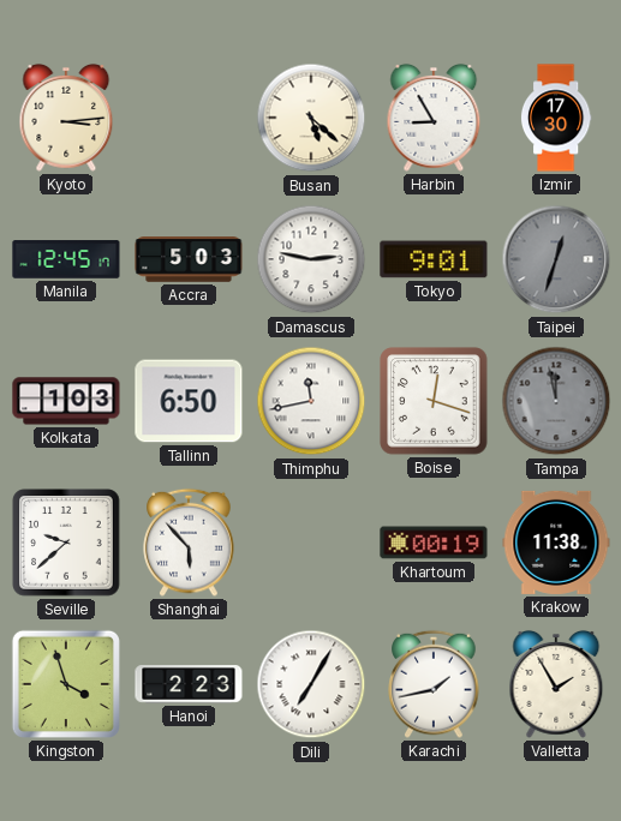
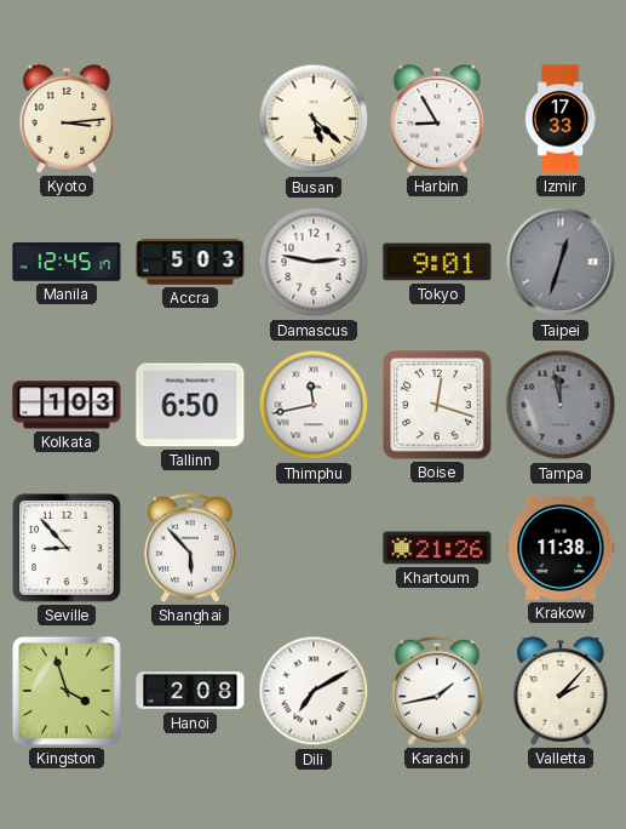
Izmir: 17:30 -> 17:33
Seville: 9:38 -> 8:53
Khartoum: 00:19 -> 21:26
Hanoi: 2:23 -> 2:08
Dili: 7:05 -> 7:10
Valletta: 1:55 -> 2:07
